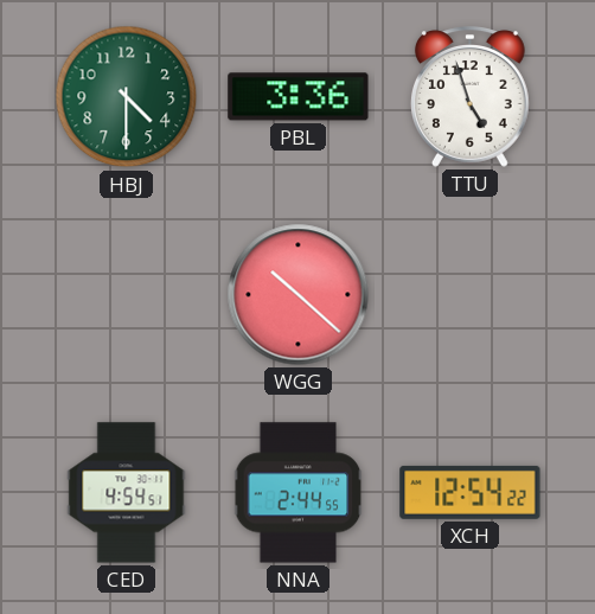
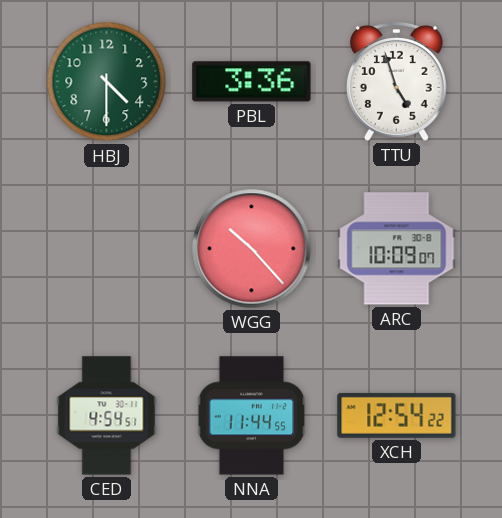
WGG: 10:22 -> 10:23
ARC: none -> 10:09
NNA: 2:44 -> 11:44
